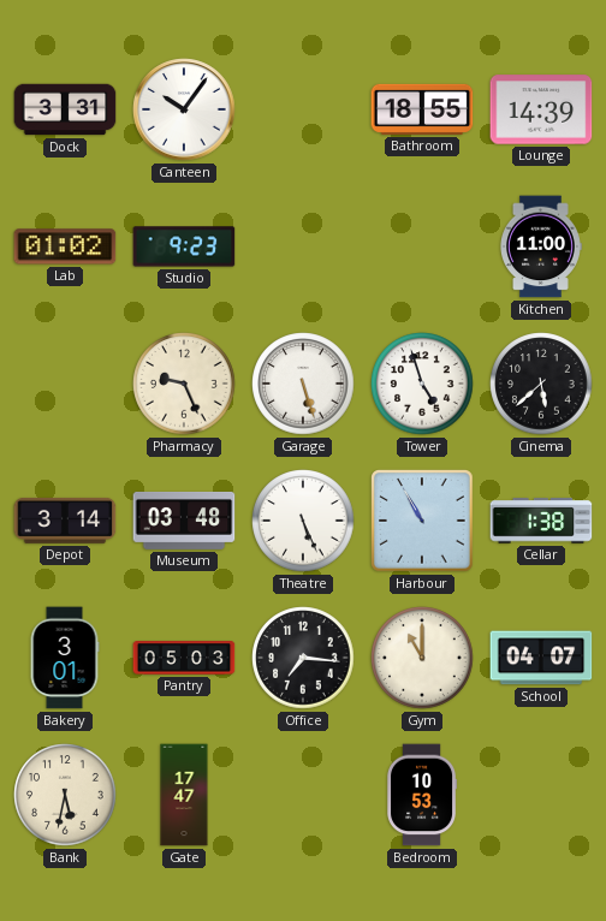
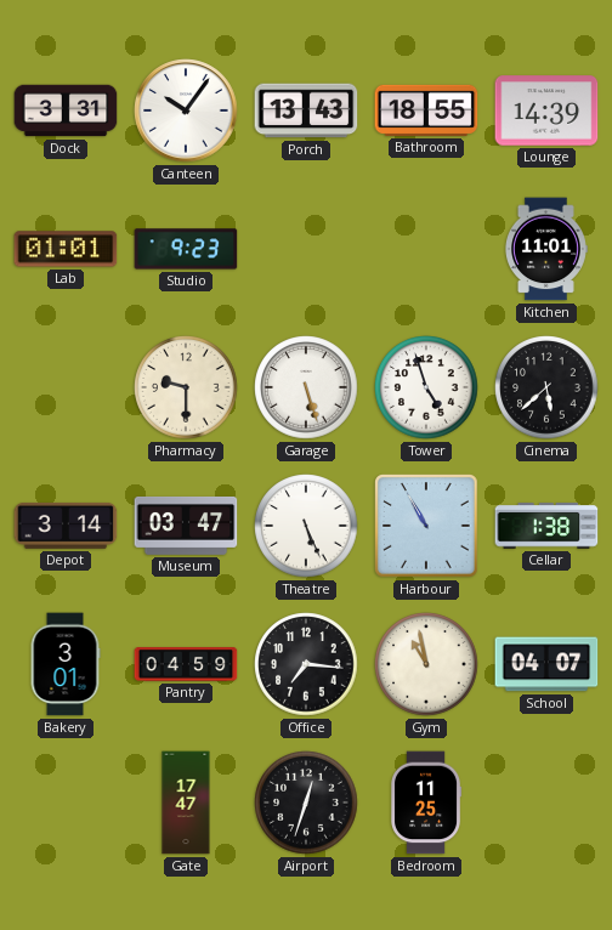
Porch: none -> 13:43
Lab: 01:02 -> 01:01
Kitchen: 11:00 -> 11:01
Pharmacy: 9:26 -> 9:30
Museum: 03:48 -> 03:47
Pantry: 05:03 -> 04:59
Gym: 11:00 -> 10:58
Bank: 5:32 -> none
Airport: none -> 12:33
Bedroom: 10:53 -> 11:25
